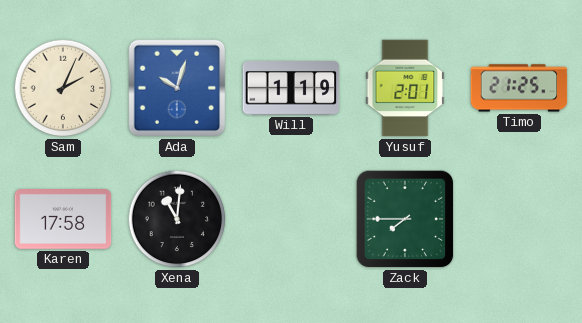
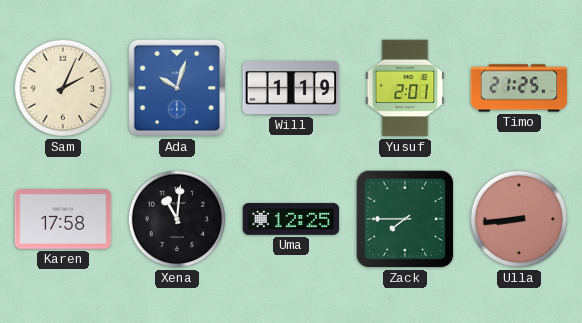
Uma: none -> 12:25
Ulla: none -> 8:44
